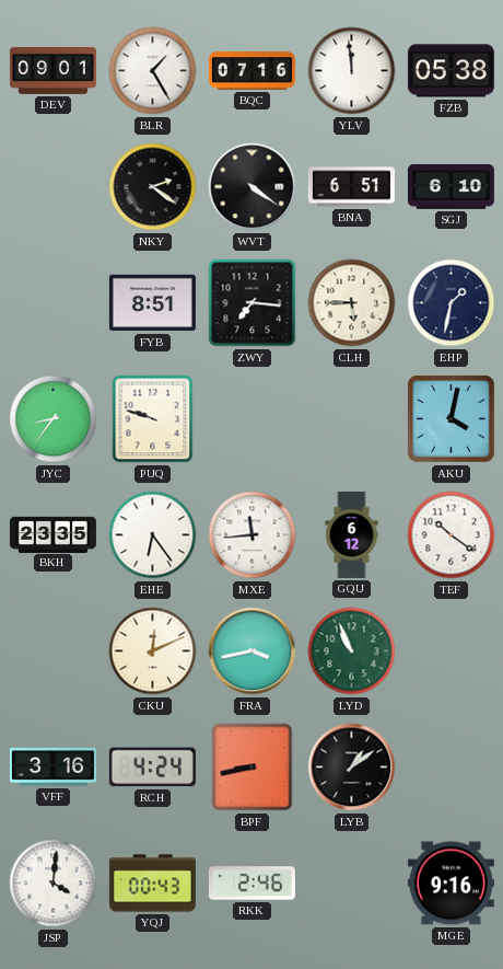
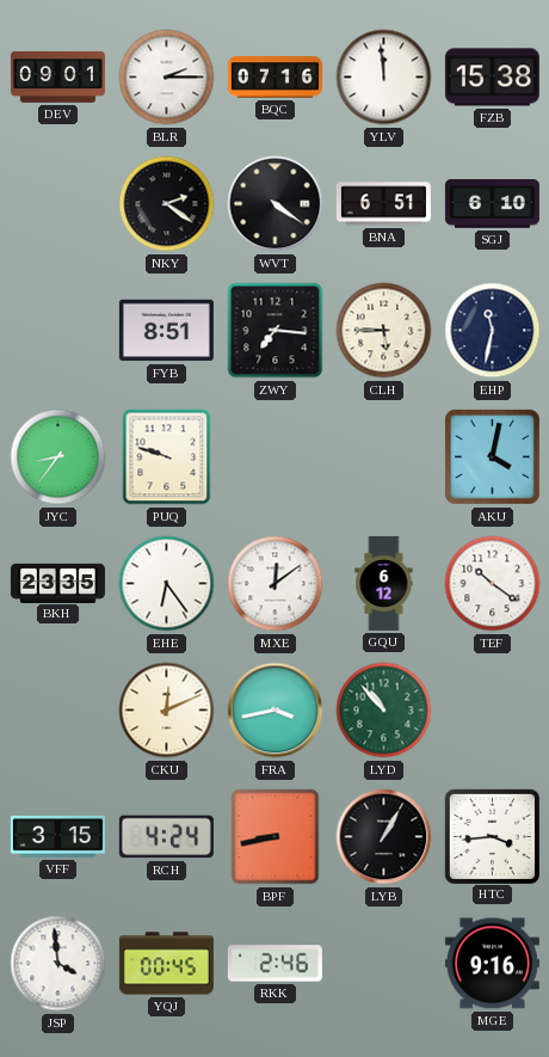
BLR: 1:25 -> 2:15
FZB: 05:38 -> 15:38
EHP: 1:32 -> 11:32
MXE: 11:44 -> 12:09
LYD: 10:56 -> 10:53
VFF: 3:16 -> 3:15
LYB: 1:09 -> 1:05
HTC: none -> 3:44
JSP: 4:01 -> 3:59
YQJ: 00:43 -> 00:45
